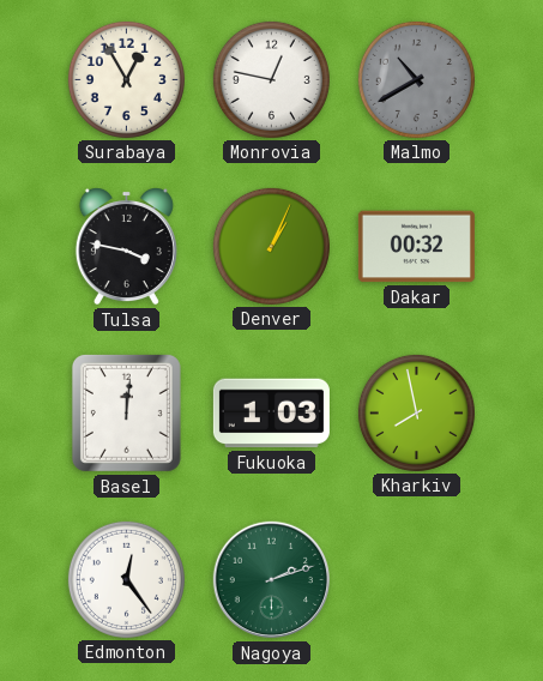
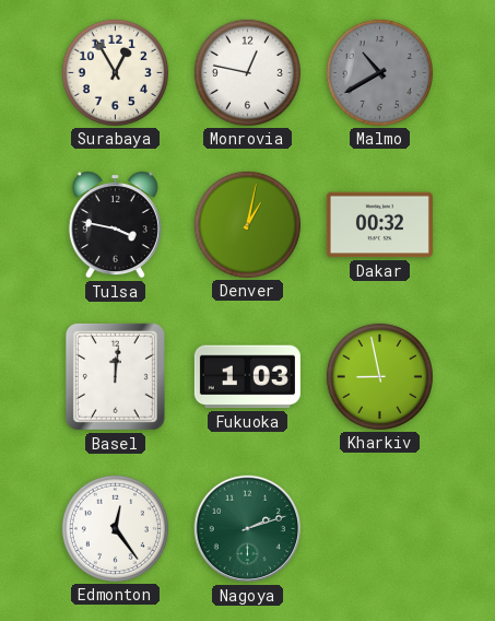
Denver: 1:04 -> 1:02
Kharkiv: 7:58 -> 8:58
